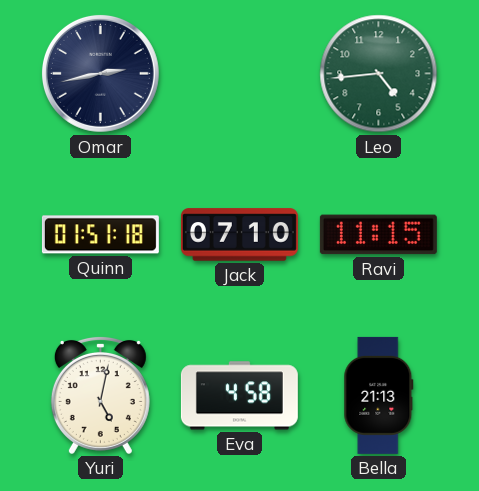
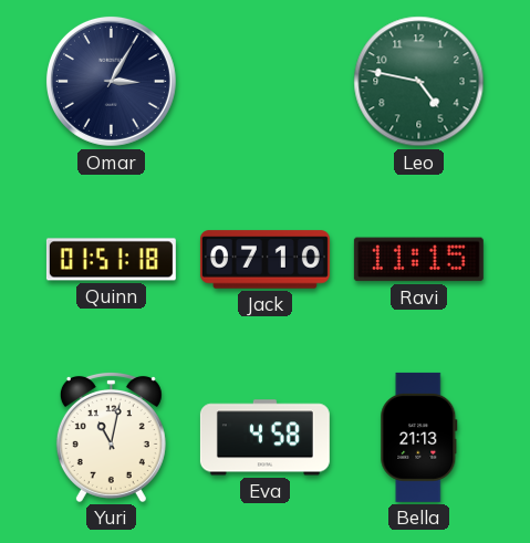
Omar: 2:43 -> 3:05
Leo: 4:44 -> 4:47
Yuri: 5:02 -> 11:02
